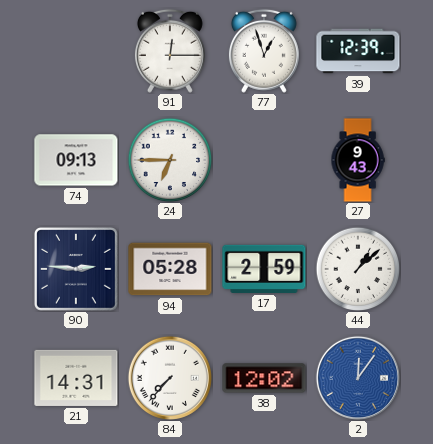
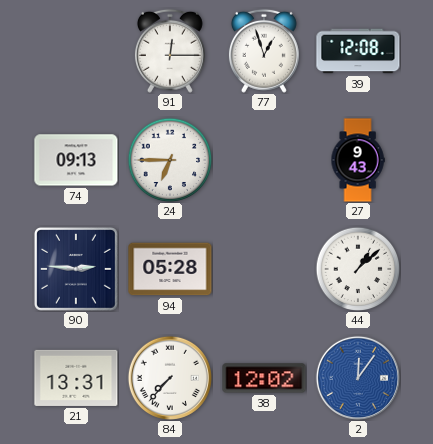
39: 12:39 -> 12:08
17: 2:59 -> none
21: 14:31 -> 13:31
